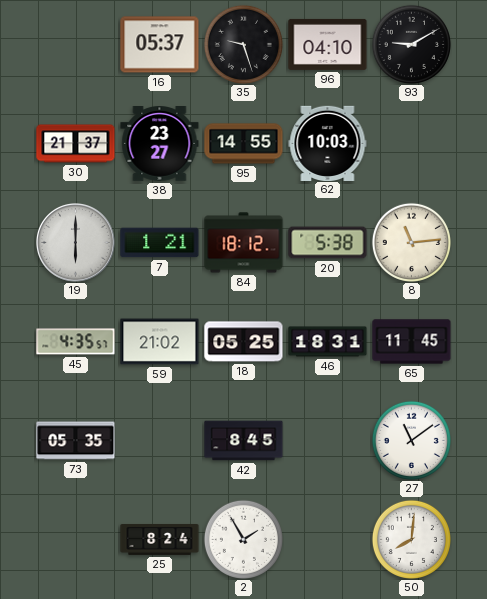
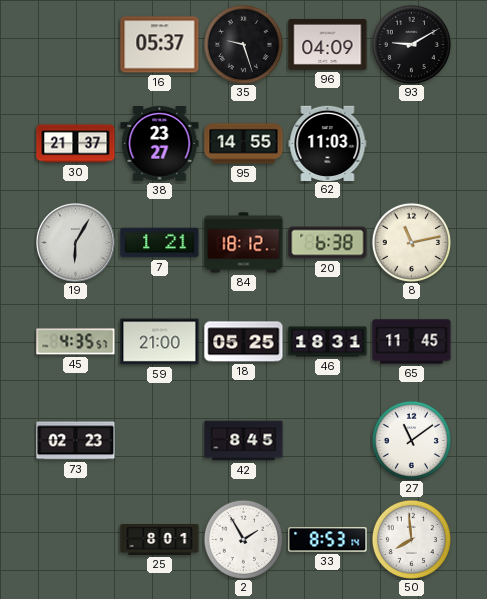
96: 04:10 -> 04:09
62: 10:03 -> 11:03
19: 6:00 -> 6:05
20: 5:38 -> 6:38
8: 11:14 -> 11:13
59: 21:02 -> 21:00
73: 05:35 -> 02:23
25: 8:24 -> 8:01
33: none -> 8:53
50: 8:01 -> 7:59
